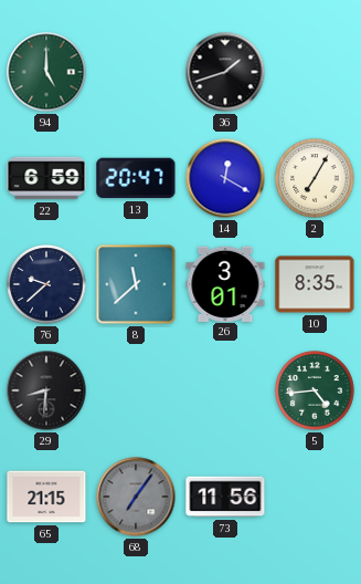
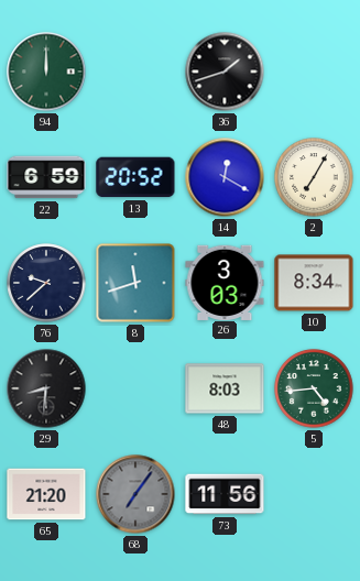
94: 5:00 -> 12:00
13: 20:47 -> 20:52
8: 11:38 -> 11:42
26: 3:01 -> 3:03
10: 8:35 -> 8:34
48: none -> 8:03
65: 21:15 -> 21:20
